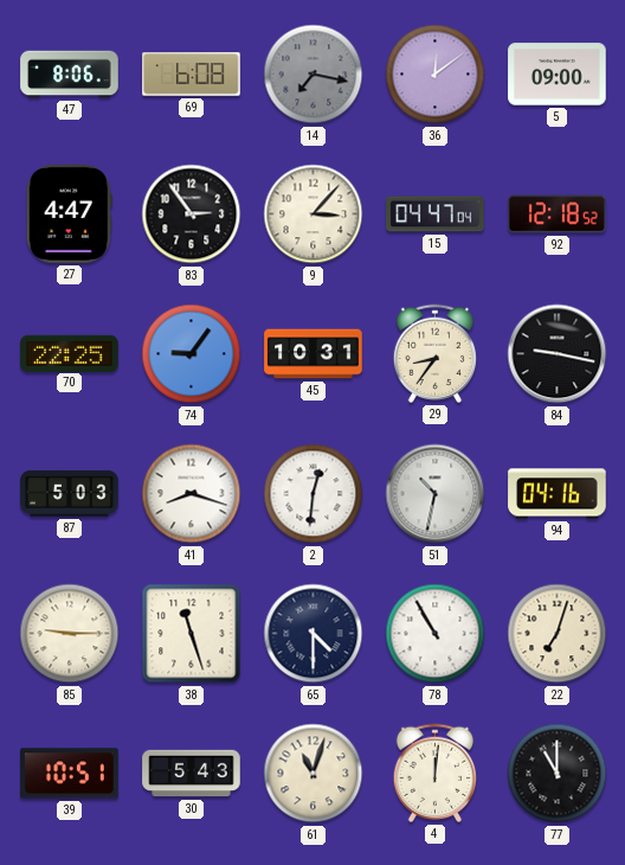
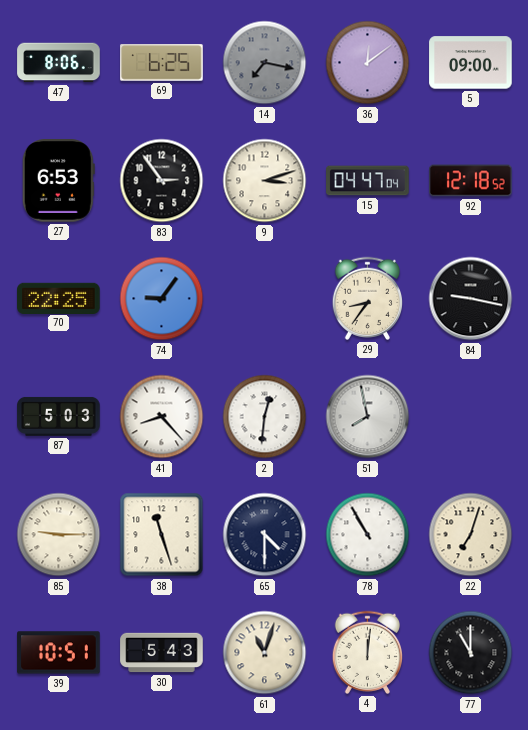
69: 6:08 -> 6:25
27: 4:47 -> 6:53
9: 3:07 -> 3:12
45: 10:31 -> none
41: 8:18 -> 8:23
51: 10:32 -> 7:58
94: 04:16 -> none
